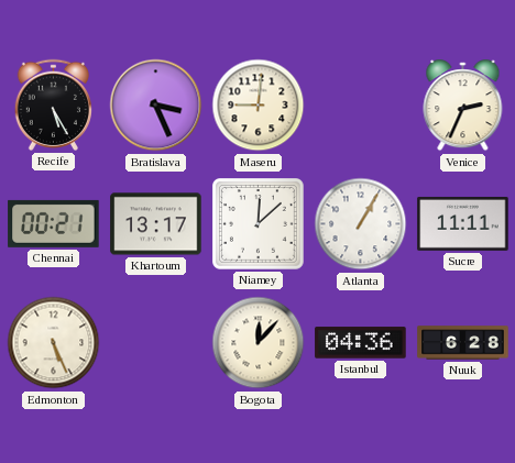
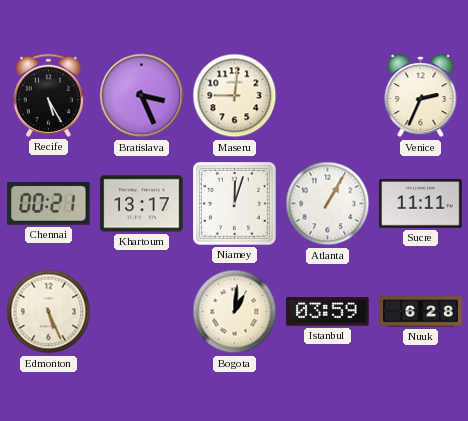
Niamey: 12:08 -> 12:03
Bogota: 12:07 -> 1:01
Istanbul: 04:36 -> 03:59
